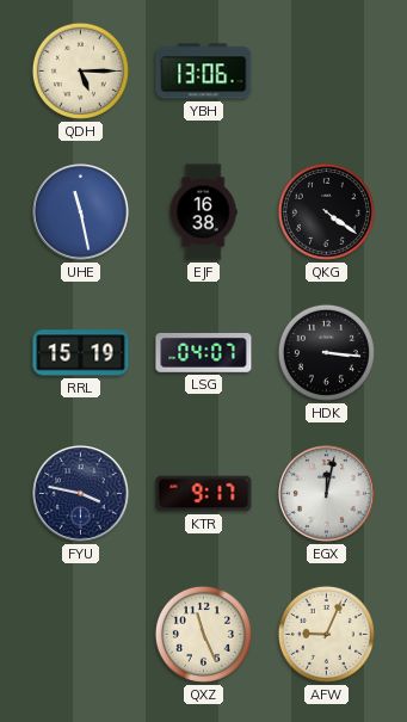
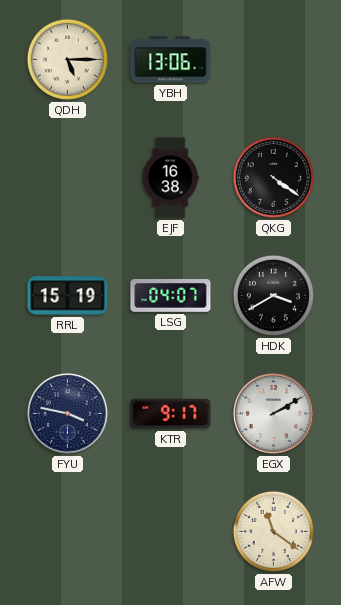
UHE: 11:28 -> none
HDK: 3:16 -> 3:40
EGX: 12:02 -> 2:10
QXZ: 11:26 -> none
AFW: 9:04 -> 11:21
